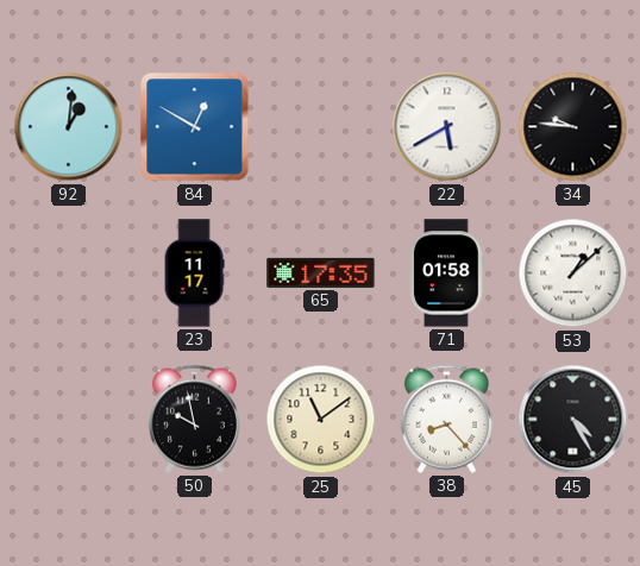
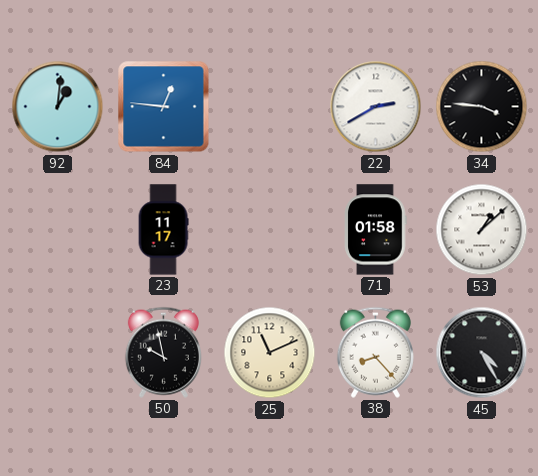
84: 12:50 -> 12:46
22: 5:40 -> 2:40
34: 9:46 -> 3:46
65: 17:35 -> none
25: 11:09 -> 11:11
